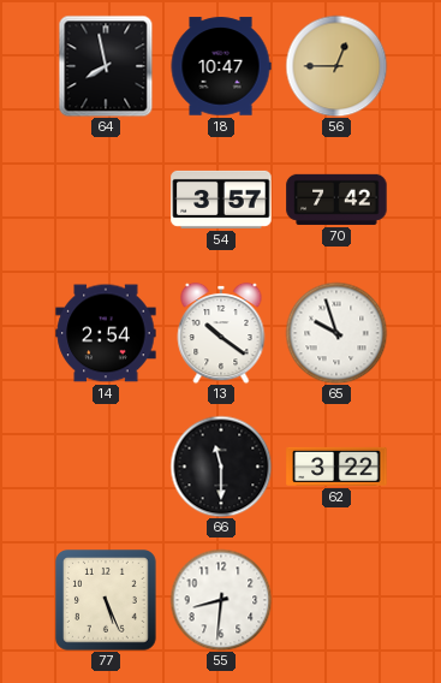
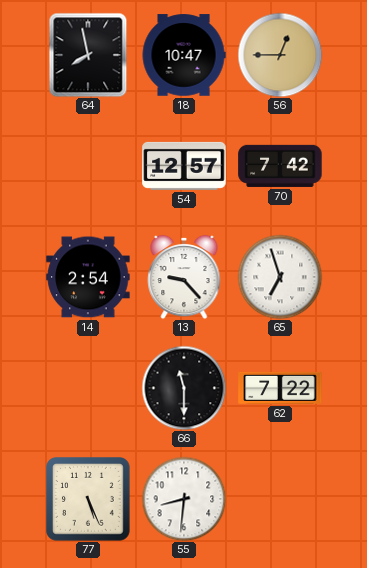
54: 3:57 -> 12:57
13: 10:21 -> 9:23
65: 9:57 -> 6:57
62: 3:22 -> 7:22
